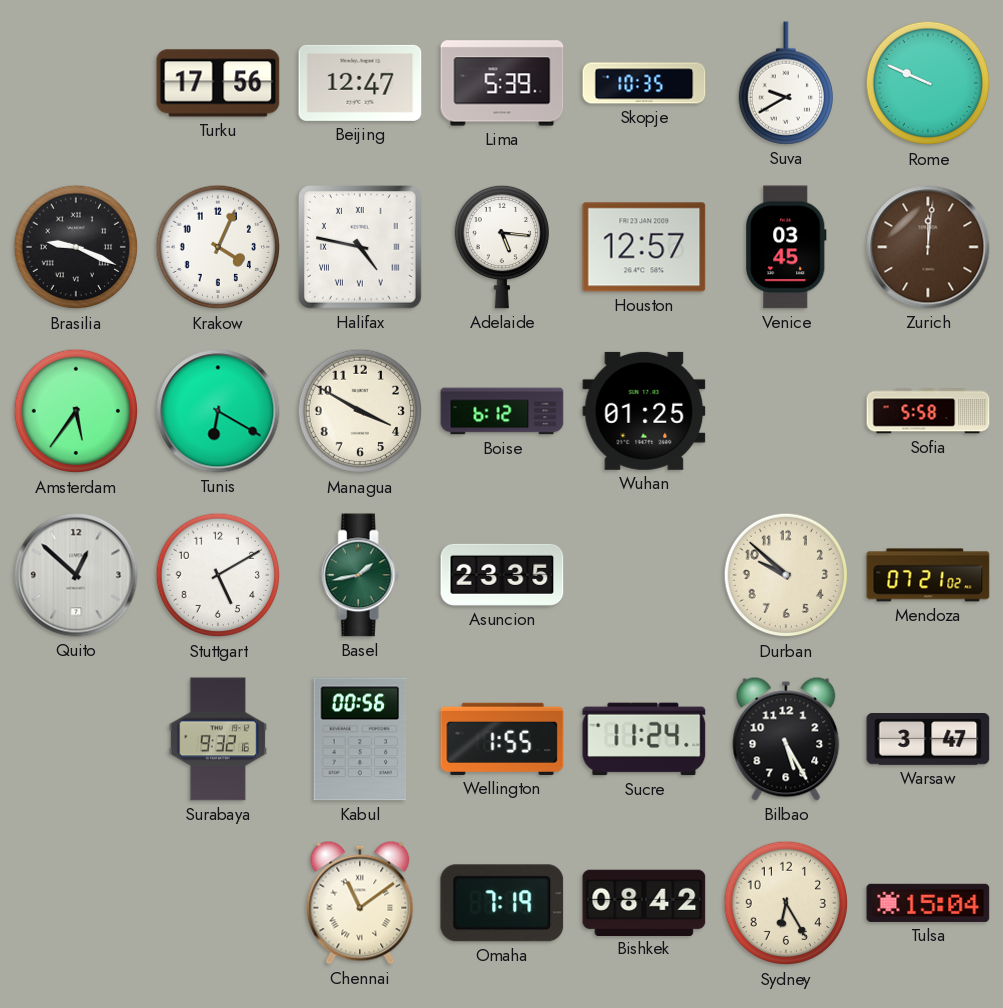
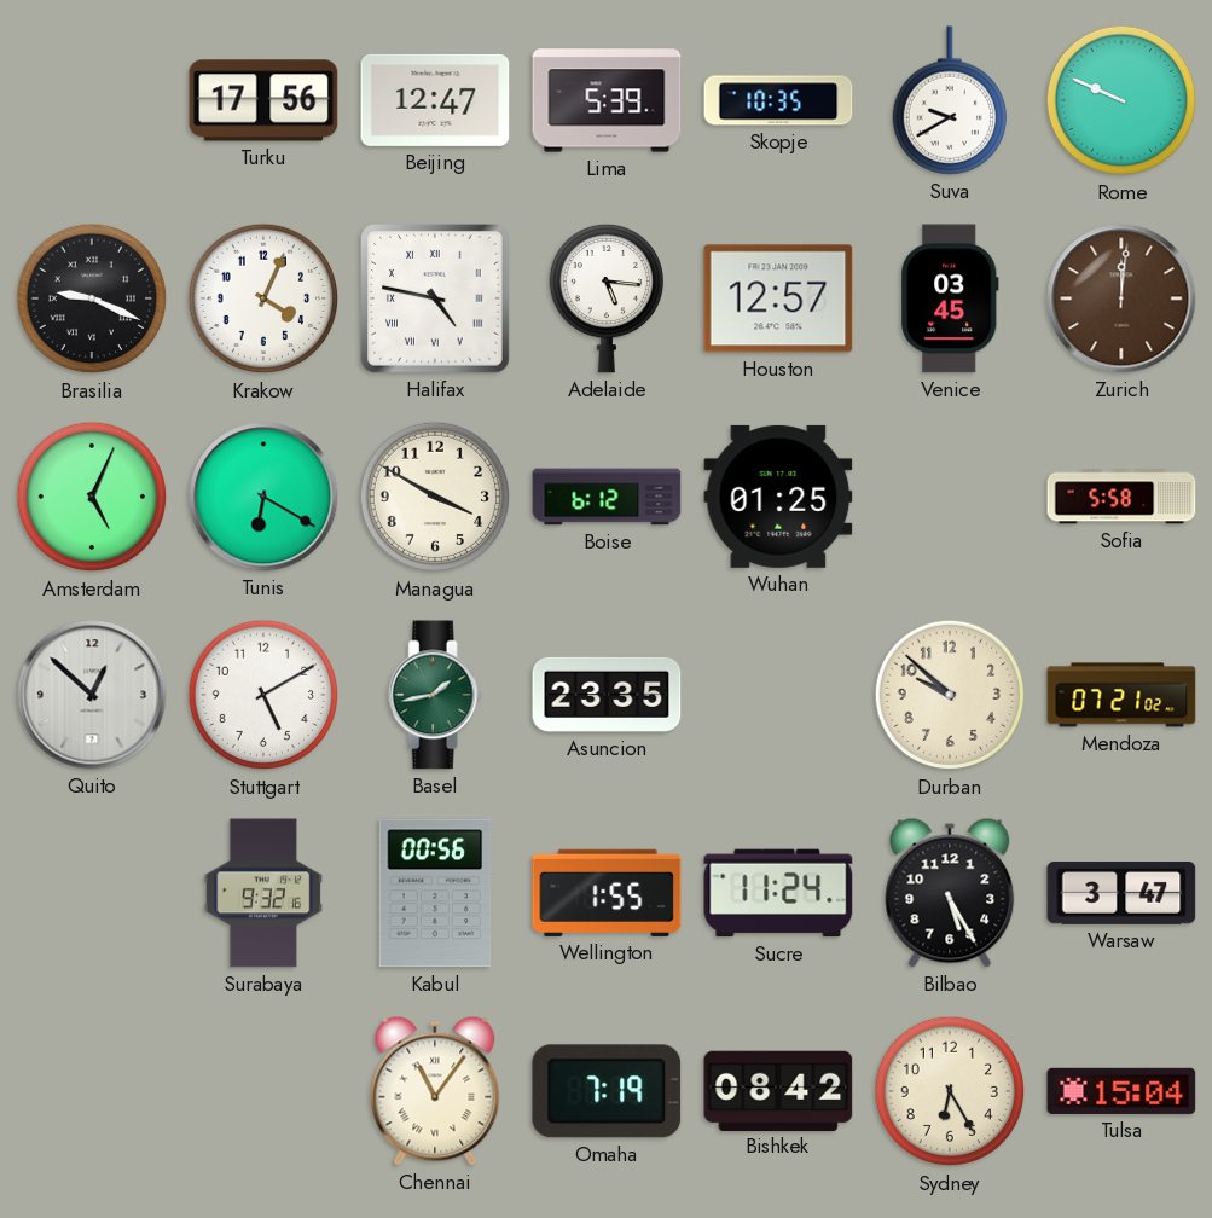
Amsterdam: 5:36 -> 5:04
Chennai: 11:09 -> 11:06
